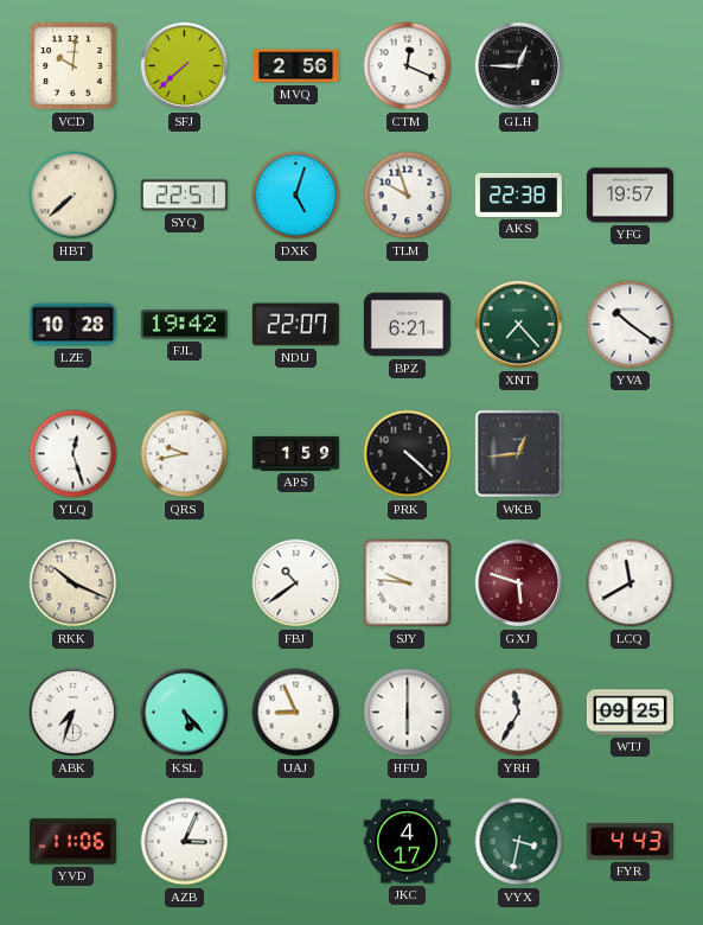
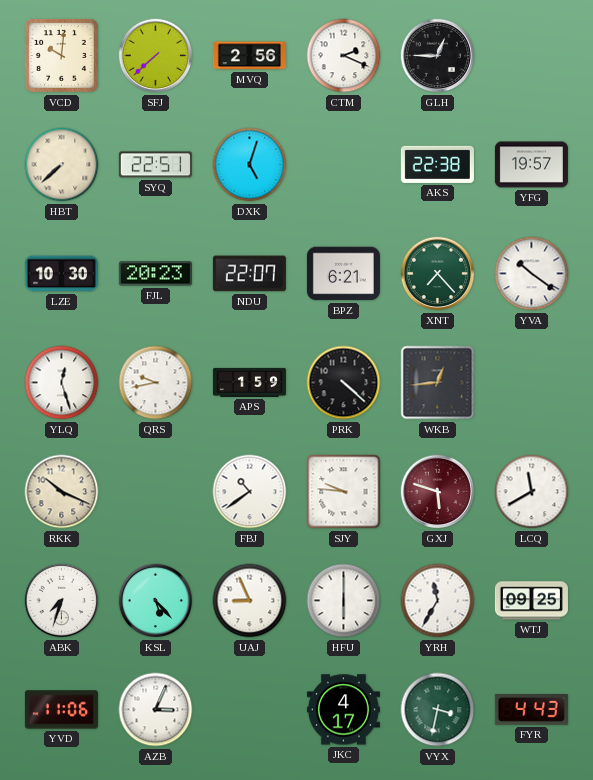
CTM: 12:19 -> 2:19
TLM: 9:57 -> none
LZE: 10:28 -> 10:30
FJL: 19:42 -> 20:23
